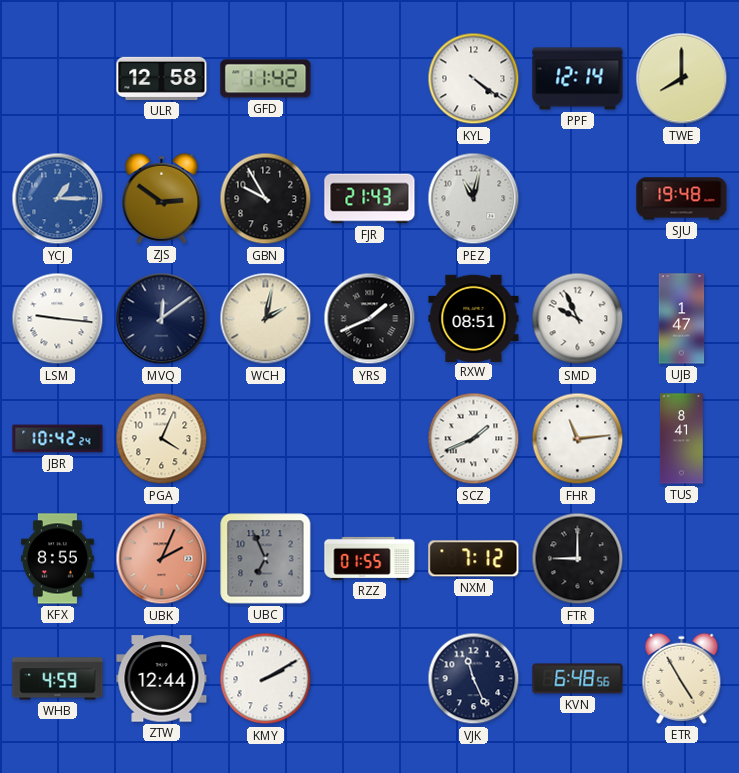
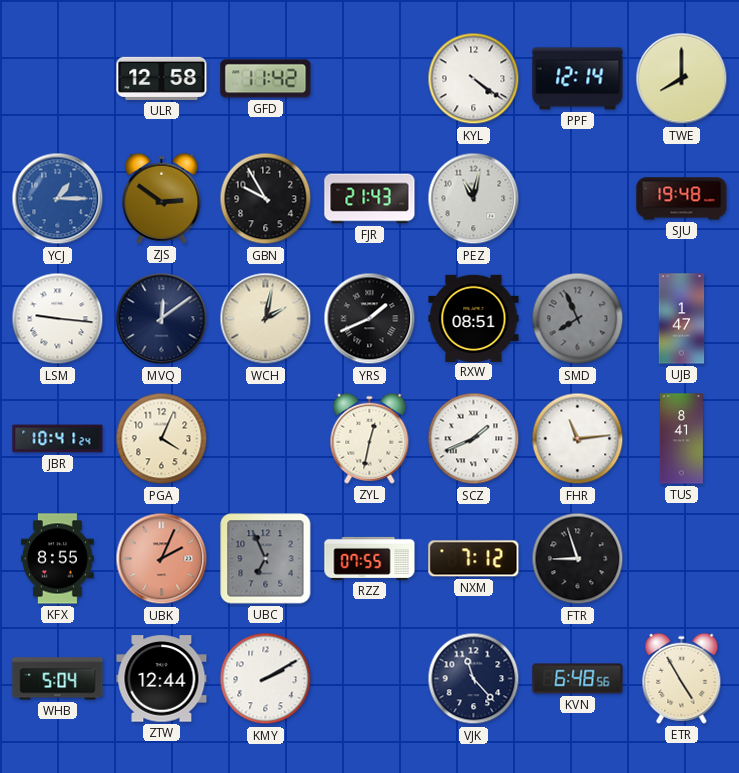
SMD: 9:56 -> 7:56
SMD dial: white -> grey
JBR: 10:42 -> 10:41
ZYL: none -> 12:32
RZZ: 01:55 -> 07:55
FTR: 9:00 -> 8:57
WHB: 4:59 -> 5:04
VJK: 11:26 -> 11:23
